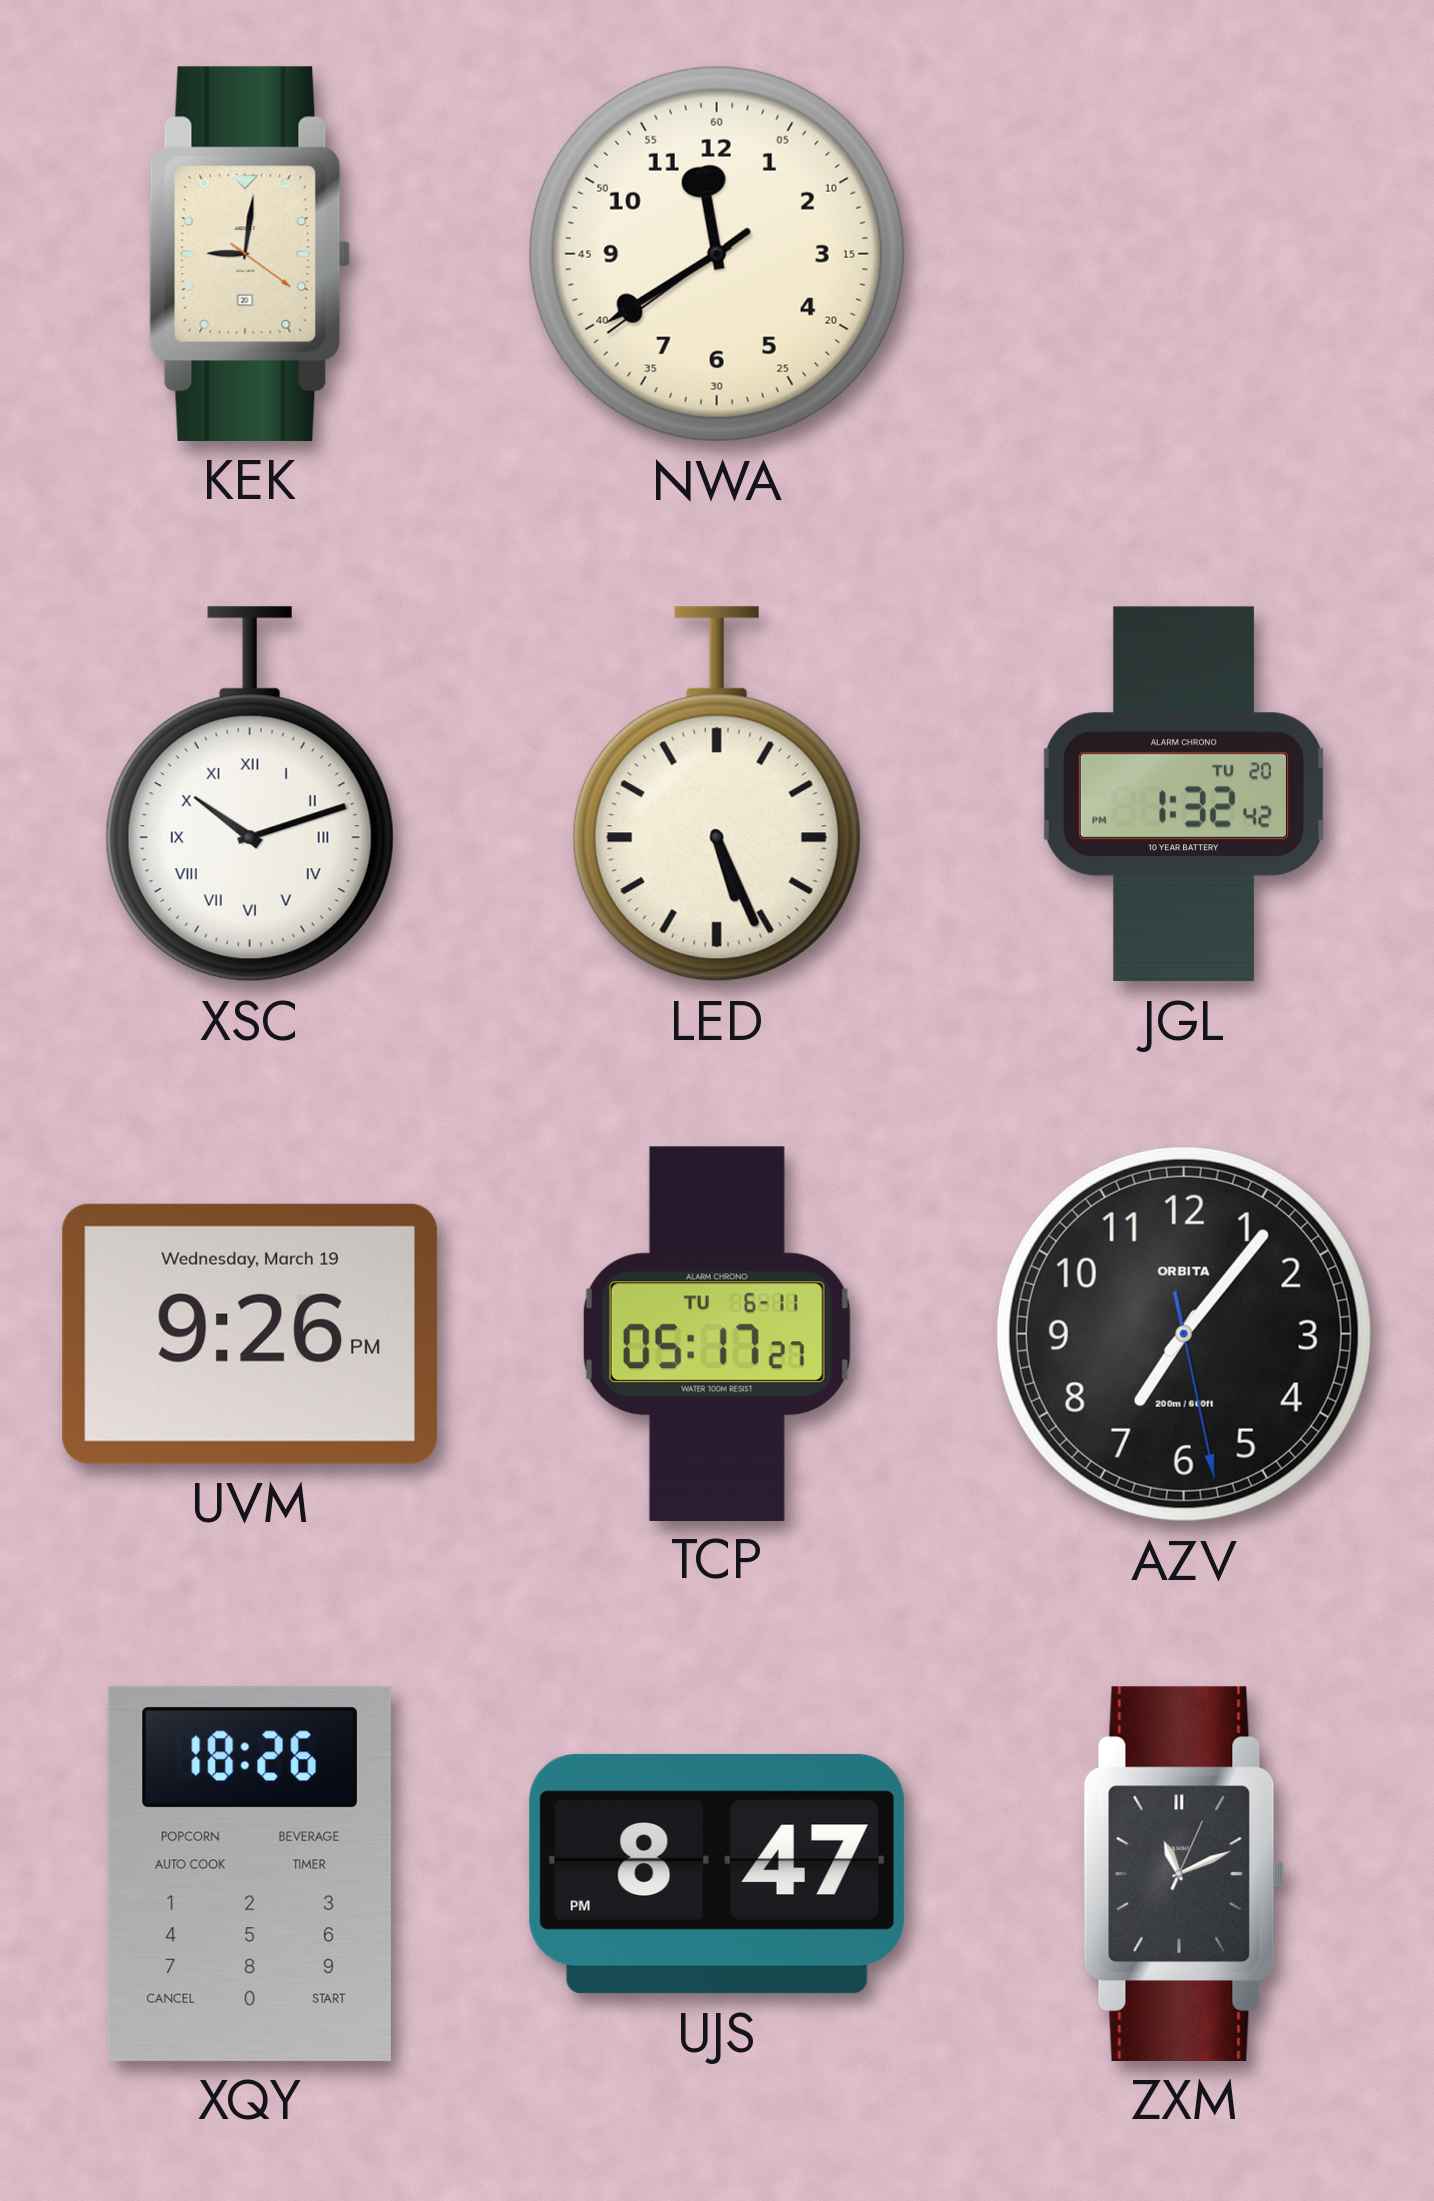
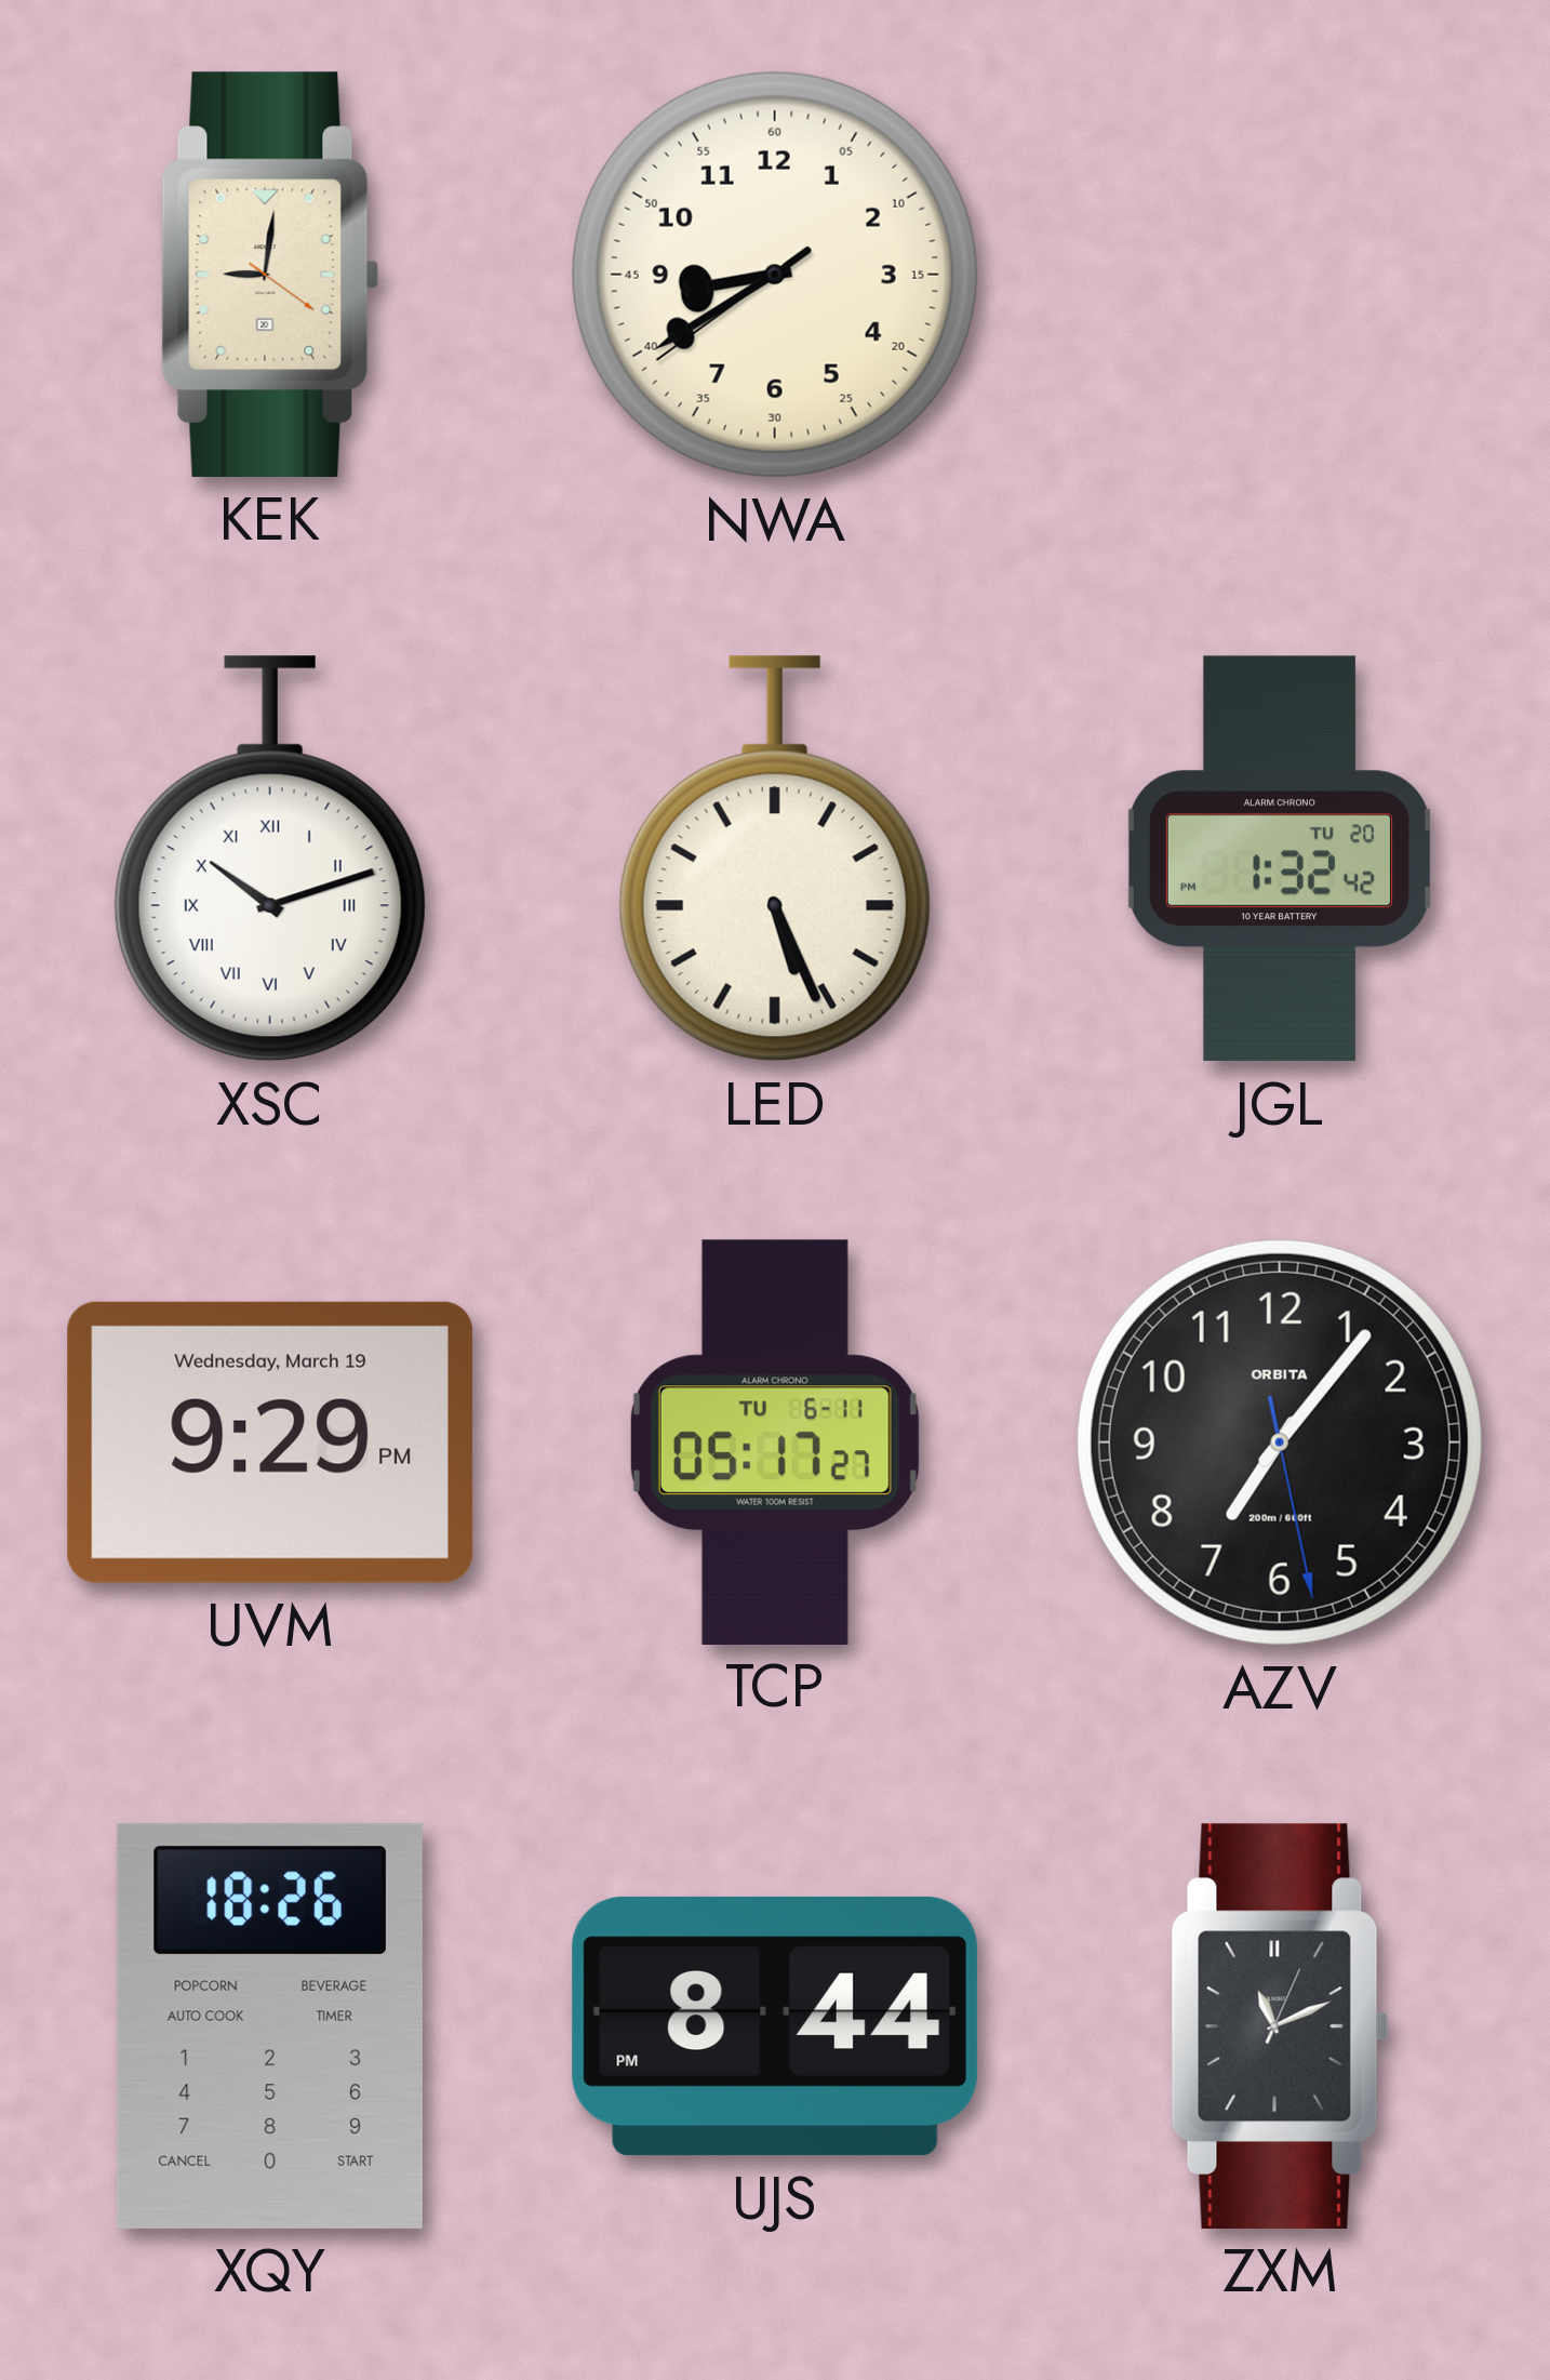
NWA: 11:39 -> 8:39
UVM: 9:26 -> 9:29
UJS: 8:47 -> 8:44
